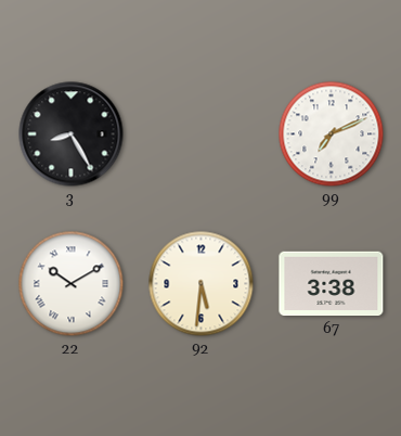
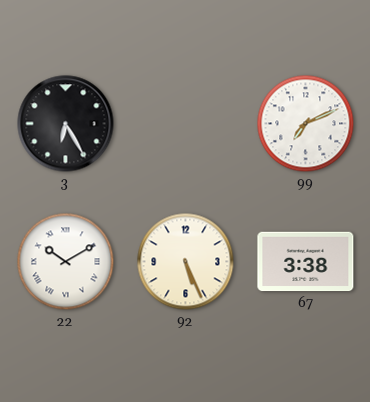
3: 8:25 -> 6:25
92: 5:31 -> 5:26
